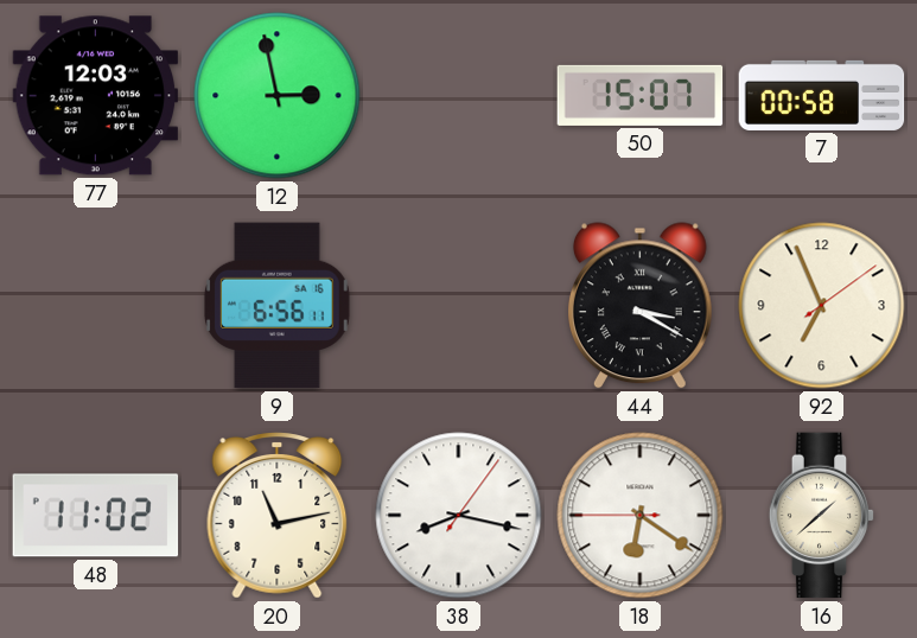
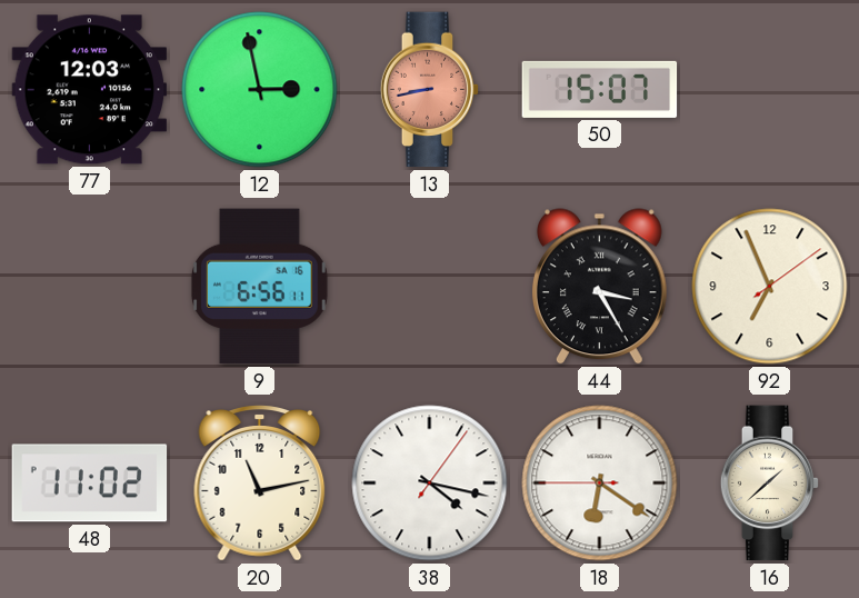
13: none -> 8:43
7: 00:58 -> none
44: 3:20 -> 3:25
38: 8:17 -> 4:17
